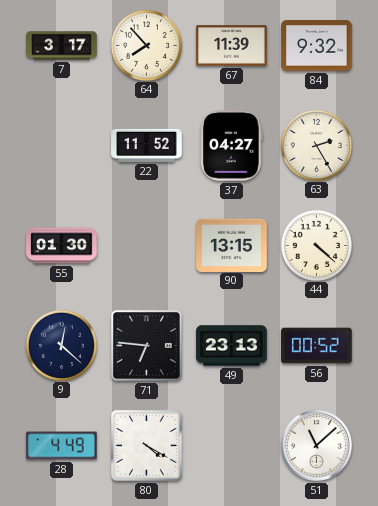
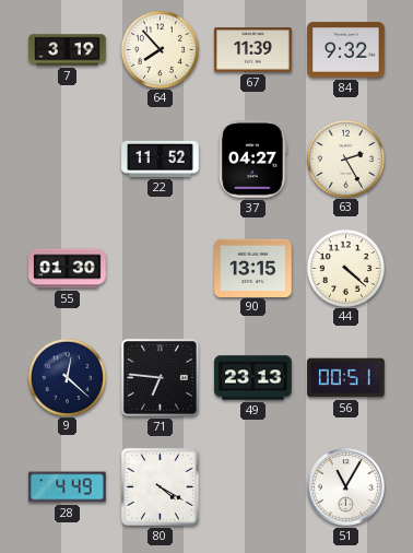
7: 3:17 -> 3:19
56: 00:52 -> 00:51
51: 11:08 -> 11:05
